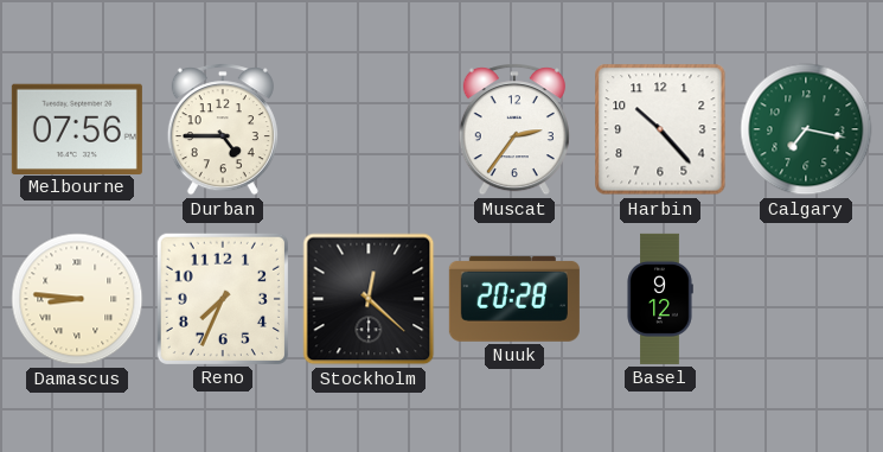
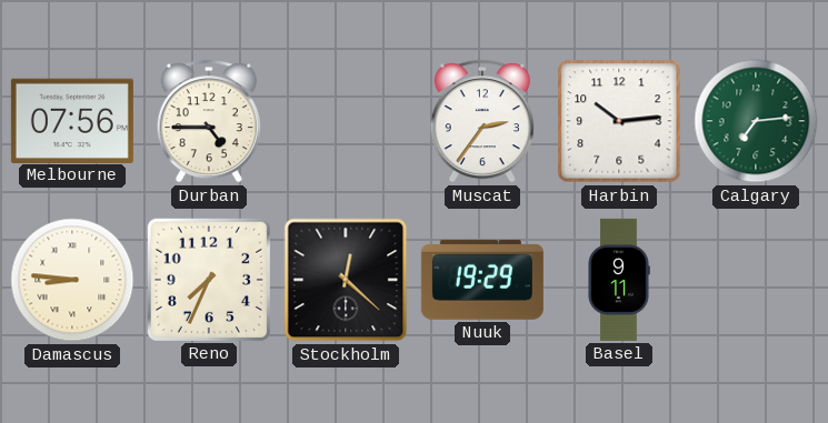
Harbin: 10:23 -> 10:14
Calgary: 7:17 -> 7:14
Nuuk: 20:28 -> 19:29
Basel: 9:12 -> 9:11
